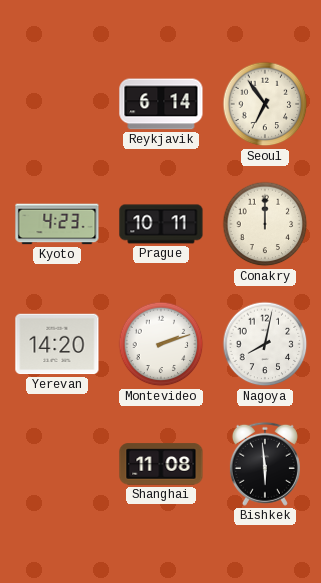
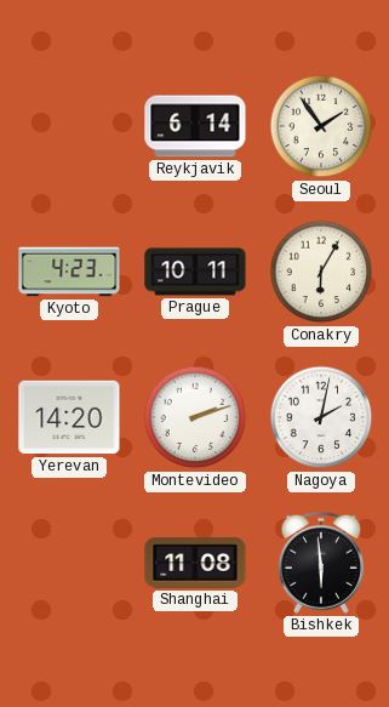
Seoul: 6:54 -> 1:54
Conakry: 12:00 -> 6:05
Nagoya: 8:02 -> 2:02
